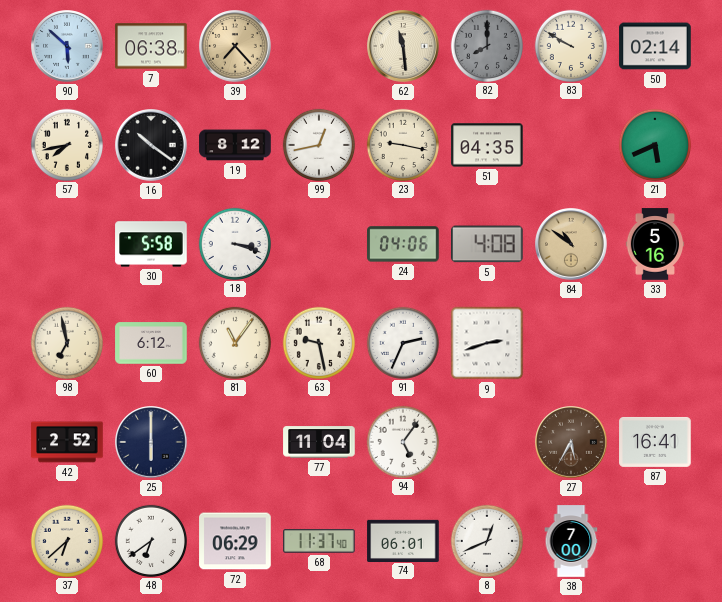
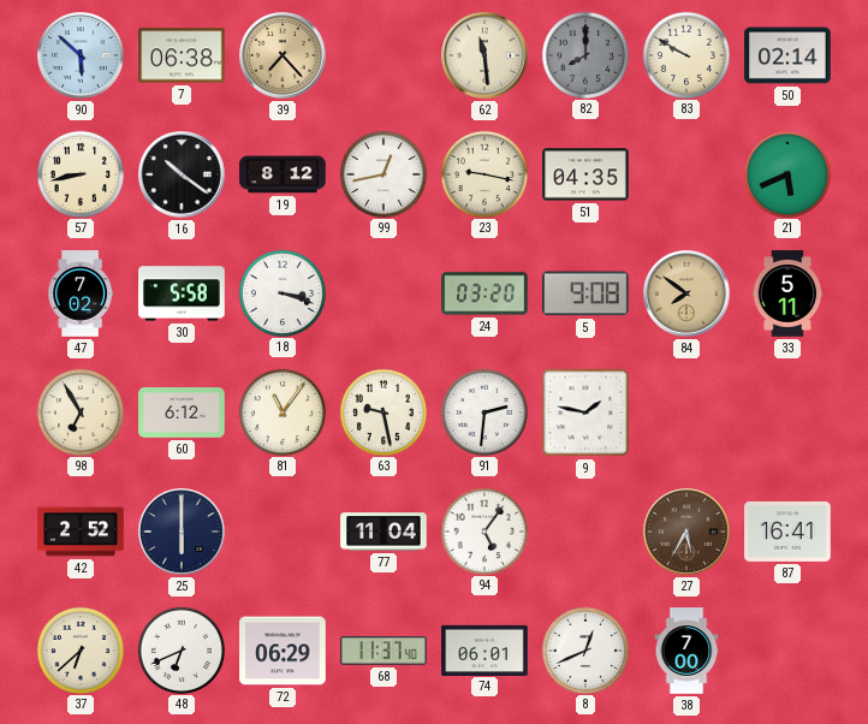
57: 7:43 -> 8:43
47: none -> 7:02
24: 04:06 -> 03:20
5: 4:08 -> 9:08
84: 10:51 -> 7:51
33: 5:16 -> 5:11
98: 6:58 -> 6:55
91: 2:34 -> 2:31
9: 2:42 -> 1:47
48: 6:39 -> 6:41
